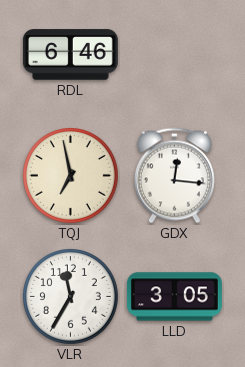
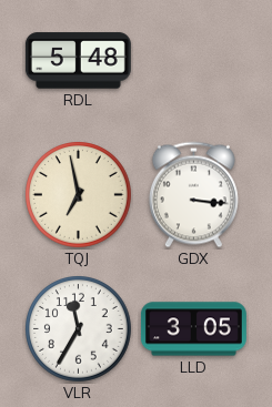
RDL: 6:46 -> 5:48
GDX: 12:16 -> 3:16
